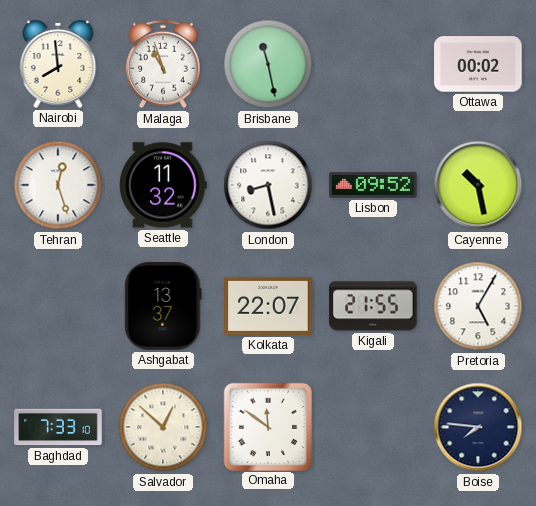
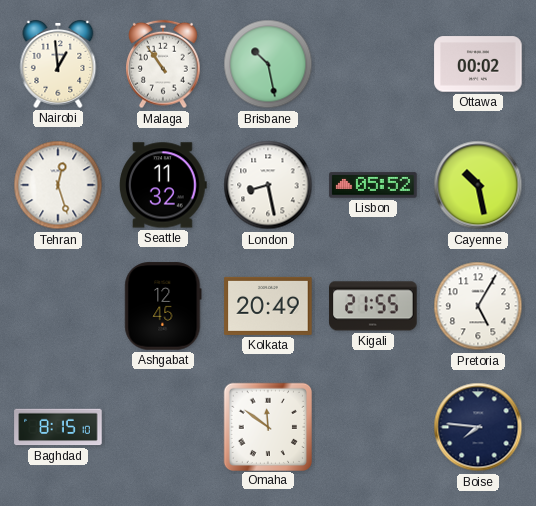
Nairobi: 7:59 -> 12:59
Malaga: 10:57 -> 10:54
Brisbane: 11:28 -> 10:28
Lisbon: 09:52 -> 05:52
Ashgabat: 13:37 -> 12:45
Kolkata: 22:07 -> 20:49
Baghdad: 7:33 -> 8:15
Salvador: 12:52 -> none
